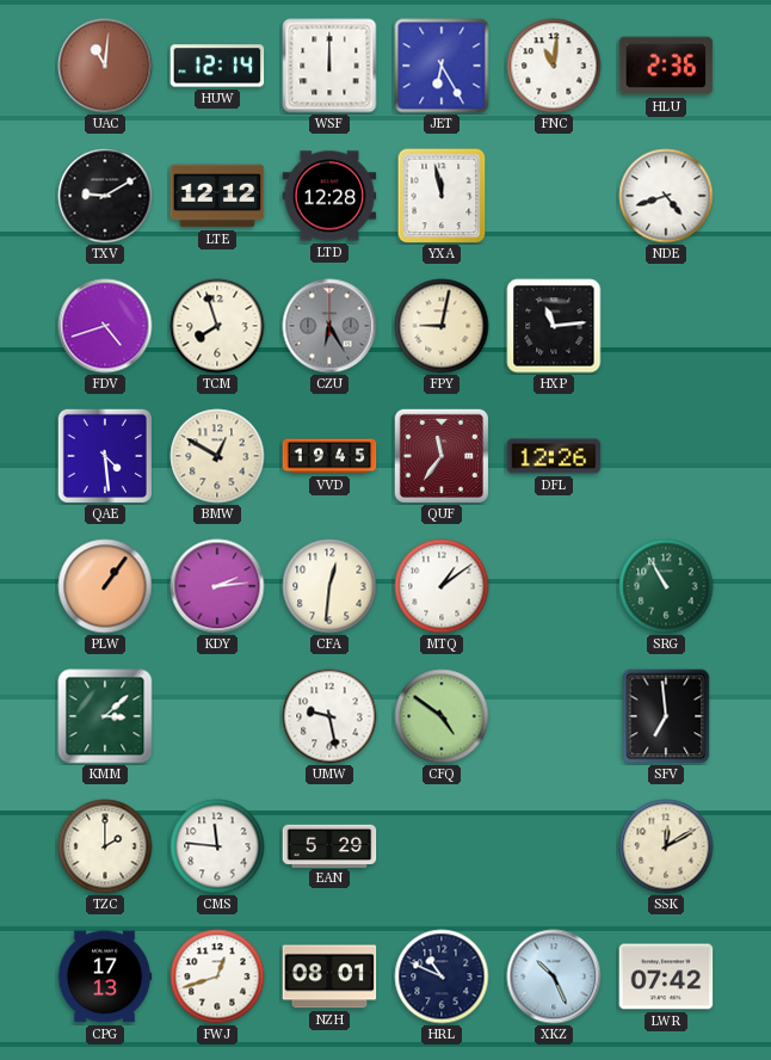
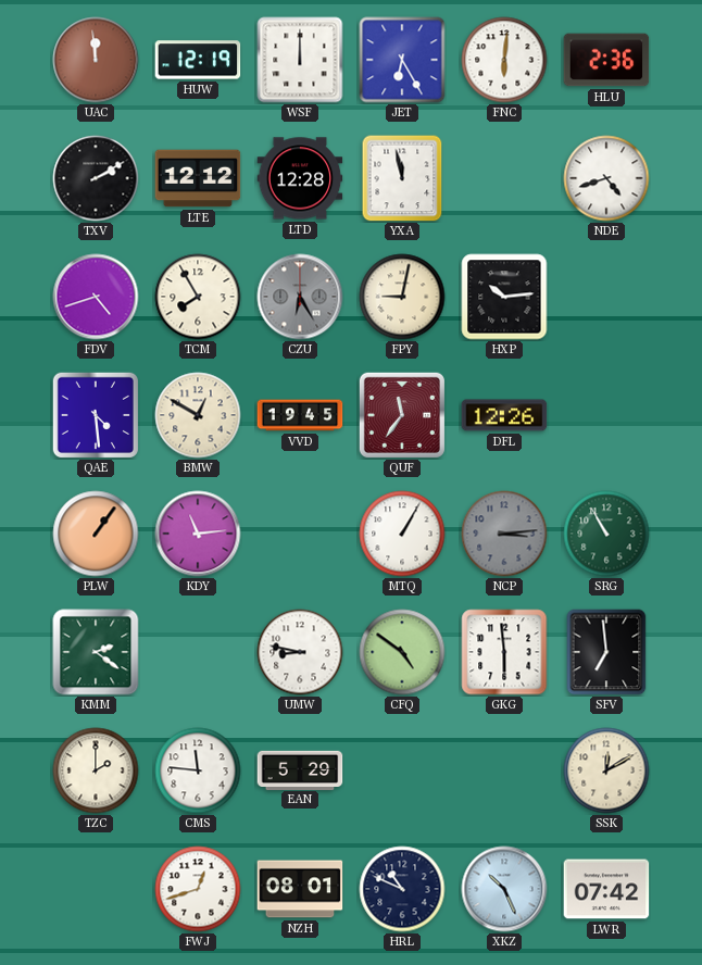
UAC: 11:01 -> 11:59
HUW: 12:14 -> 12:19
FNC: 11:01 -> 6:01
TXV: 9:10 -> 2:10
TCM: 7:57 -> 7:55
HXP: 11:14 -> 10:14
KDY: 2:14 -> 11:14
CFA: 12:31 -> none
MTQ: 1:09 -> 1:05
NCP: none -> 3:14
KMM: 3:08 -> 2:21
UMW: 9:28 -> 8:47
GKG: none -> 5:59
CPG: 17:13 -> none
